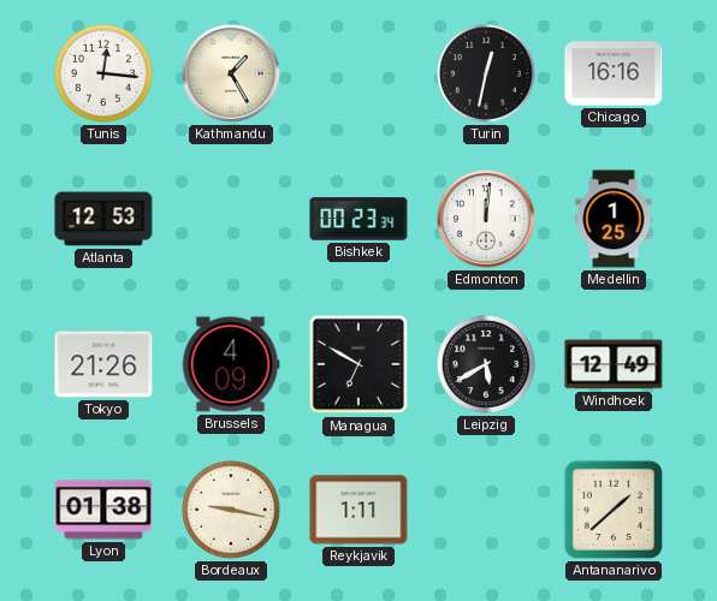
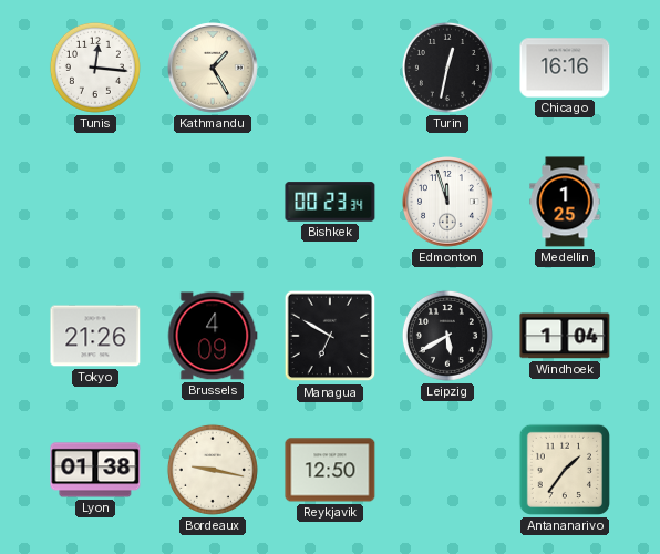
Atlanta: 12:53 -> none
Edmonton: 12:01 -> 11:57
Windhoek: 12:49 -> 1:04
Reykjavik: 1:11 -> 12:50
Antananarivo: 1:38 -> 1:36
